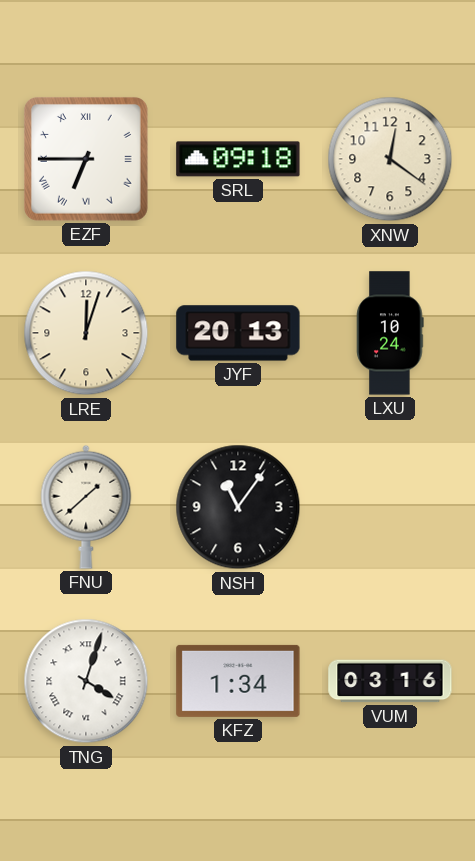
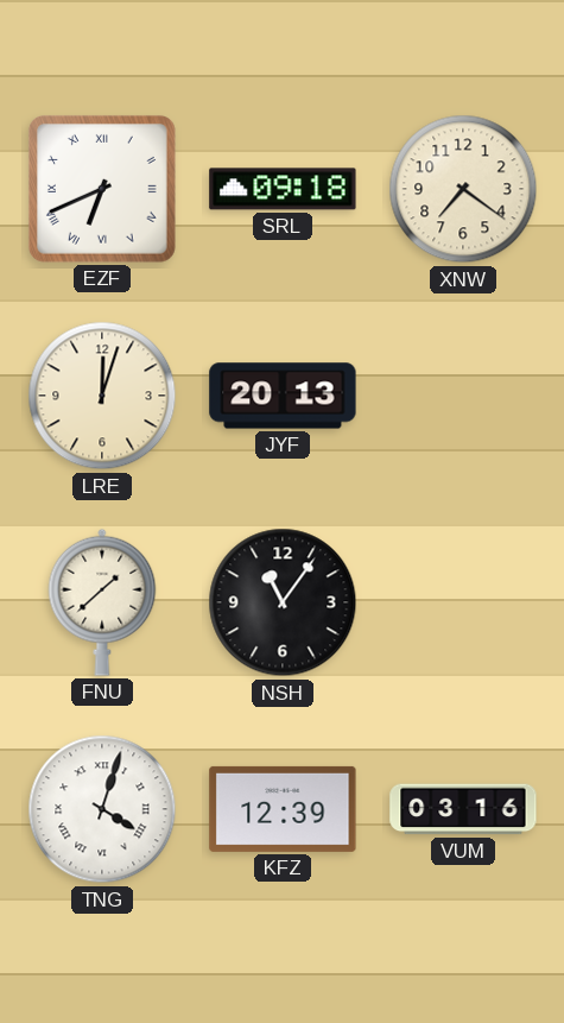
EZF: 6:45 -> 6:41
XNW: 12:21 -> 7:21
LXU: 10:24 -> none
KFZ: 1:34 -> 12:39
